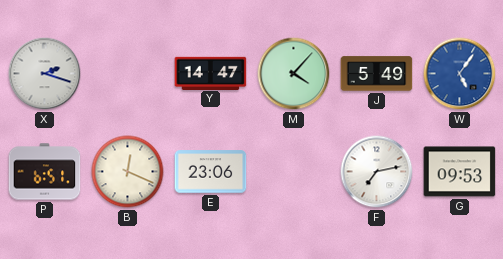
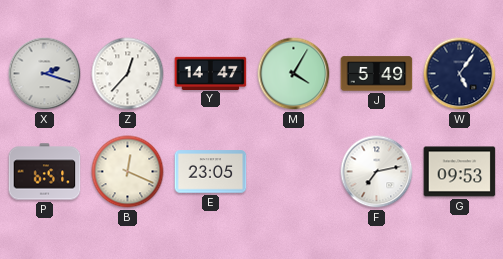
Z: none -> 12:37
M: 4:07 -> 4:05
W dial: blue -> navy
E: 23:06 -> 23:05
